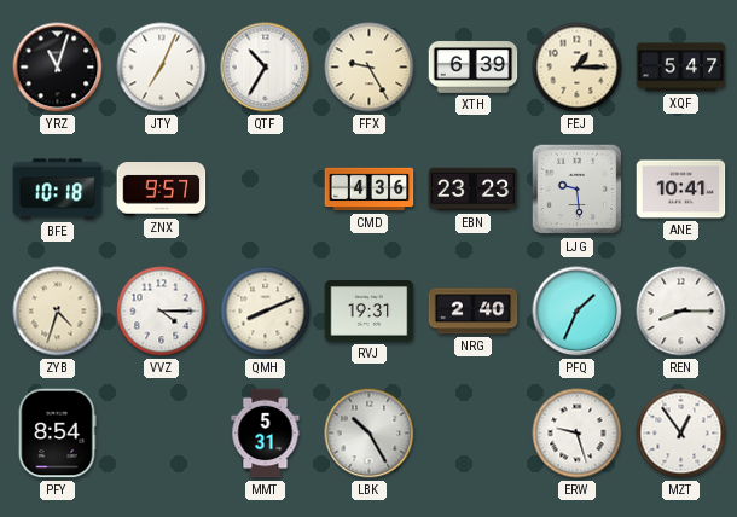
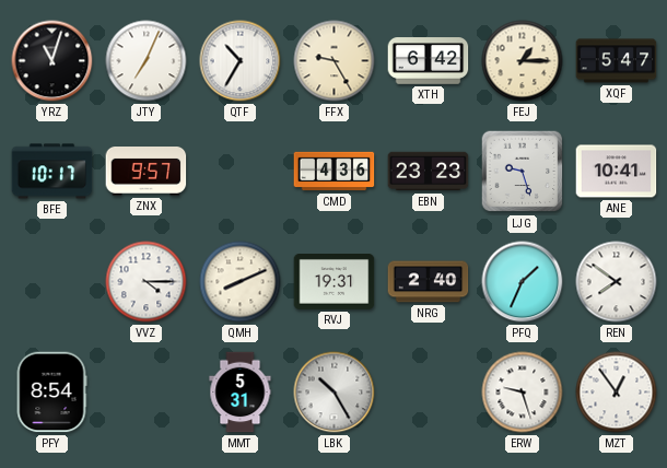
XTH: 6:39 -> 6:42
BFE: 10:18 -> 10:17
LJG: 9:29 -> 9:27
ZYB: 4:33 -> none
REN: 8:15 -> 7:51
